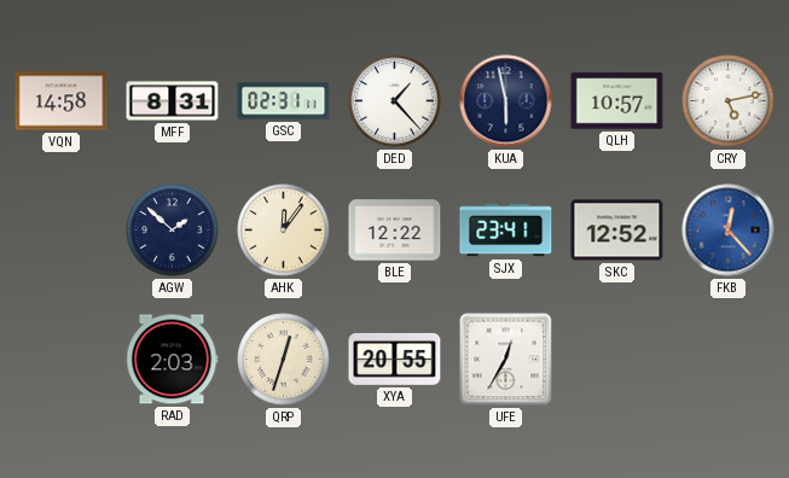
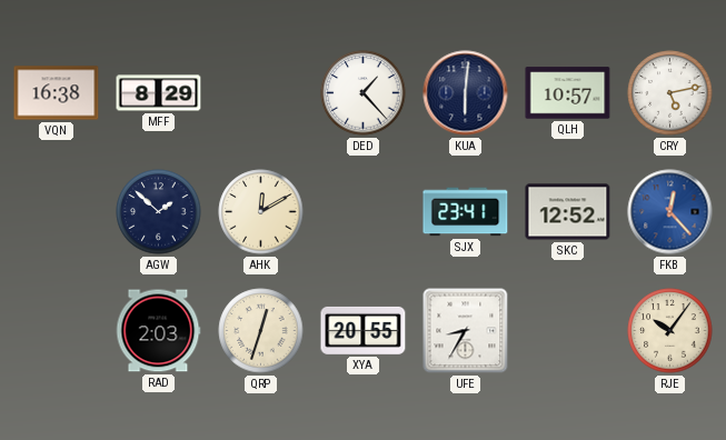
VQN: 14:58 -> 16:38
MFF: 8:31 -> 8:29
GSC: 02:31 -> none
KUA: 5:58 -> 6:01
AHK: 12:06 -> 12:10
BLE: 12:22 -> none
UFE: 12:35 -> 8:35
RJE: none -> 10:06
